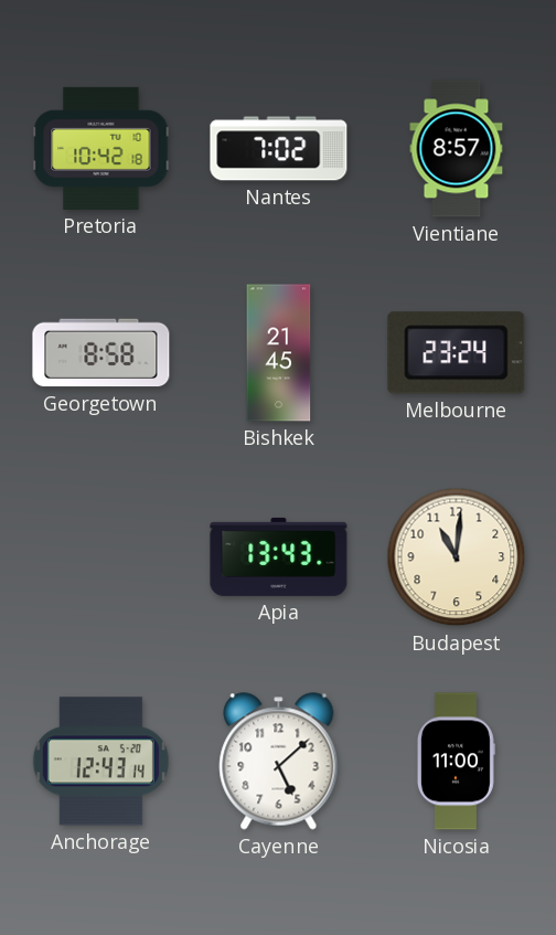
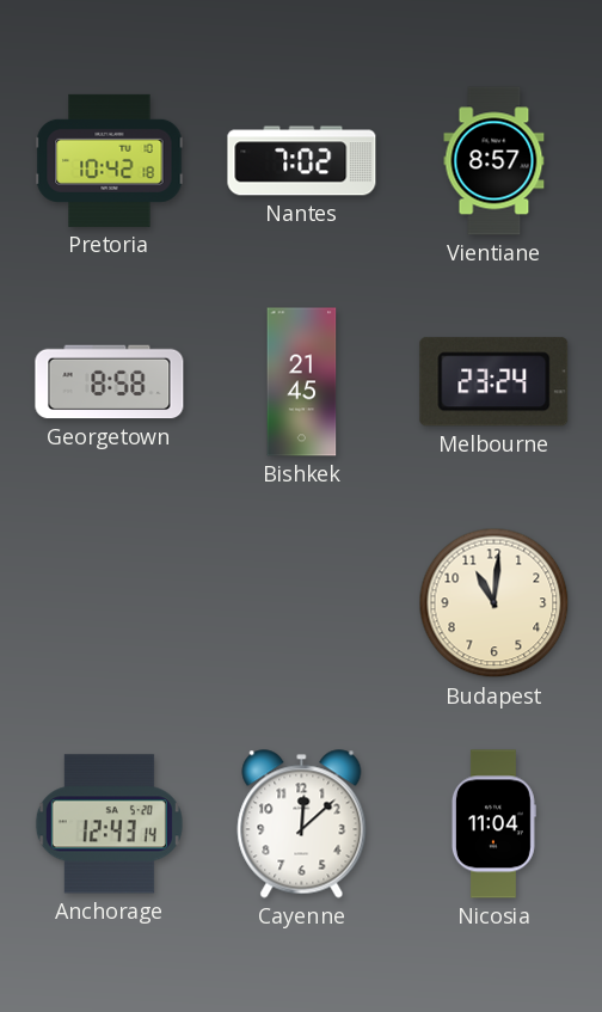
Apia: 13:43 -> none
Cayenne: 5:08 -> 12:08
Nicosia: 11:00 -> 11:04
